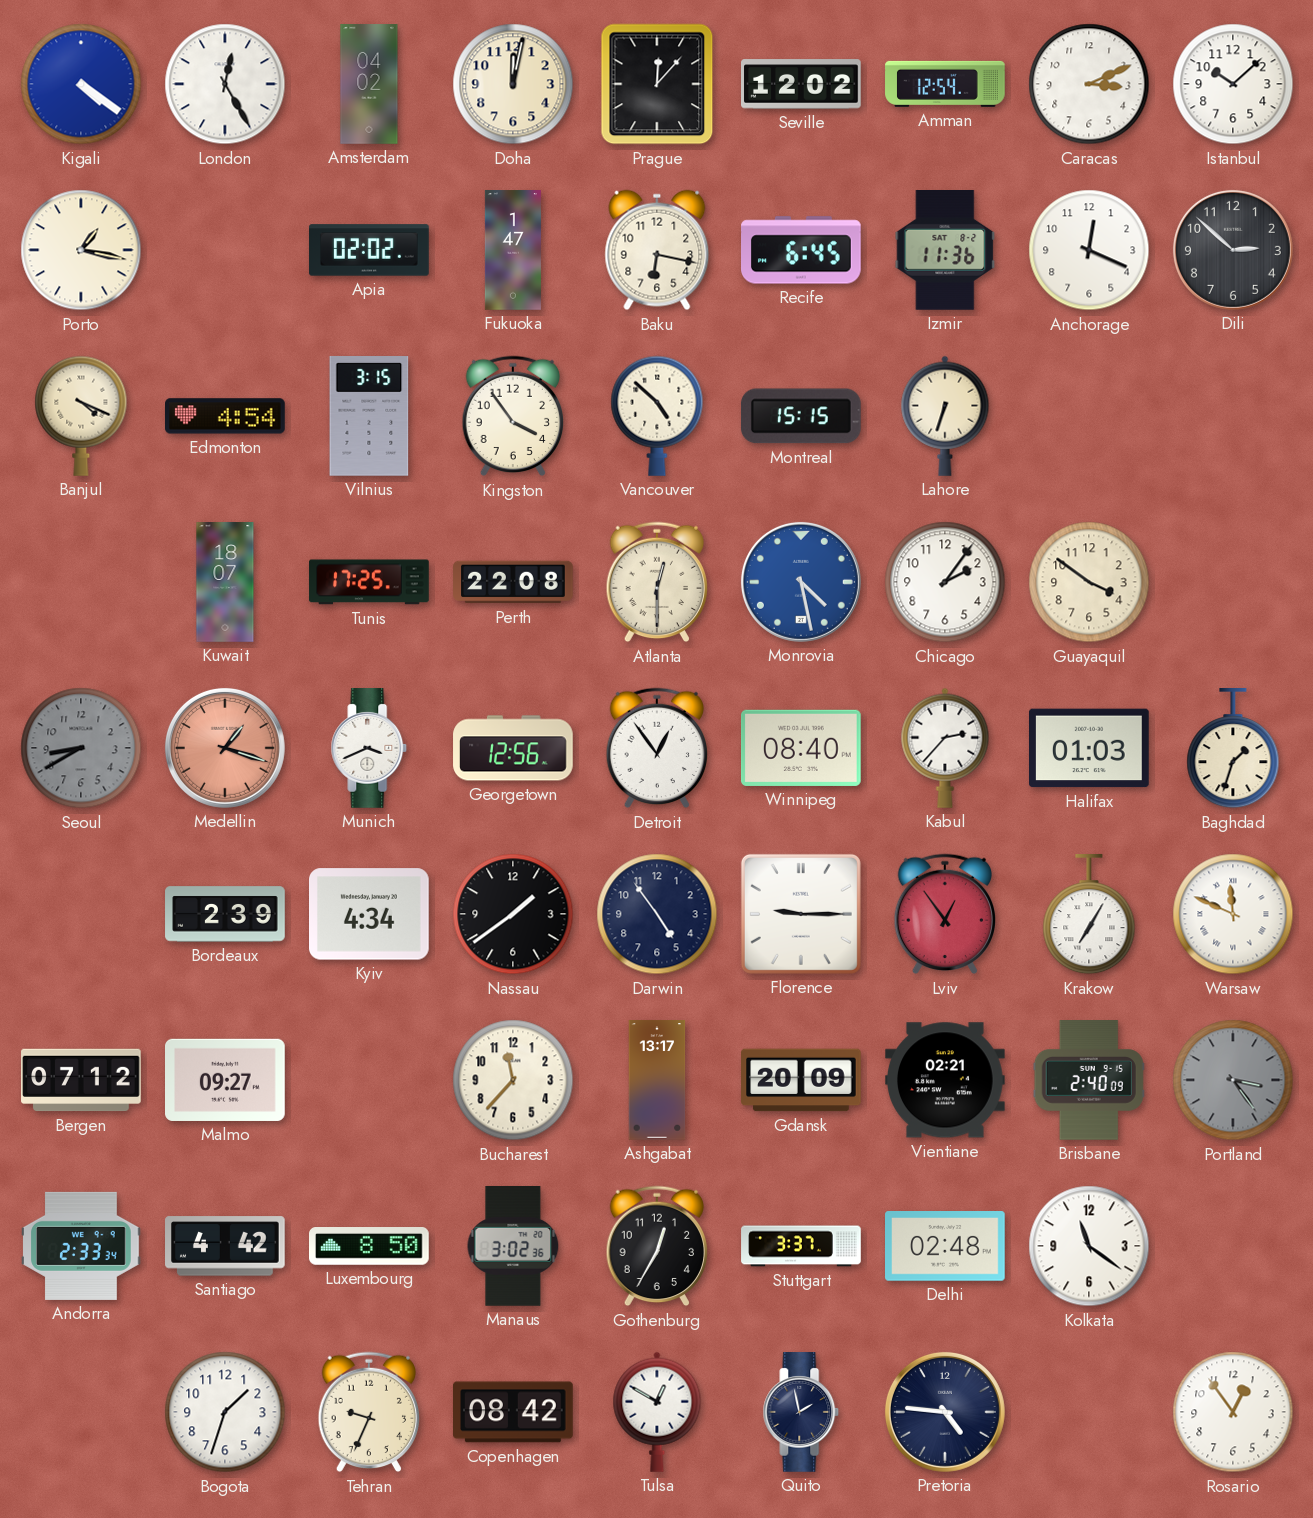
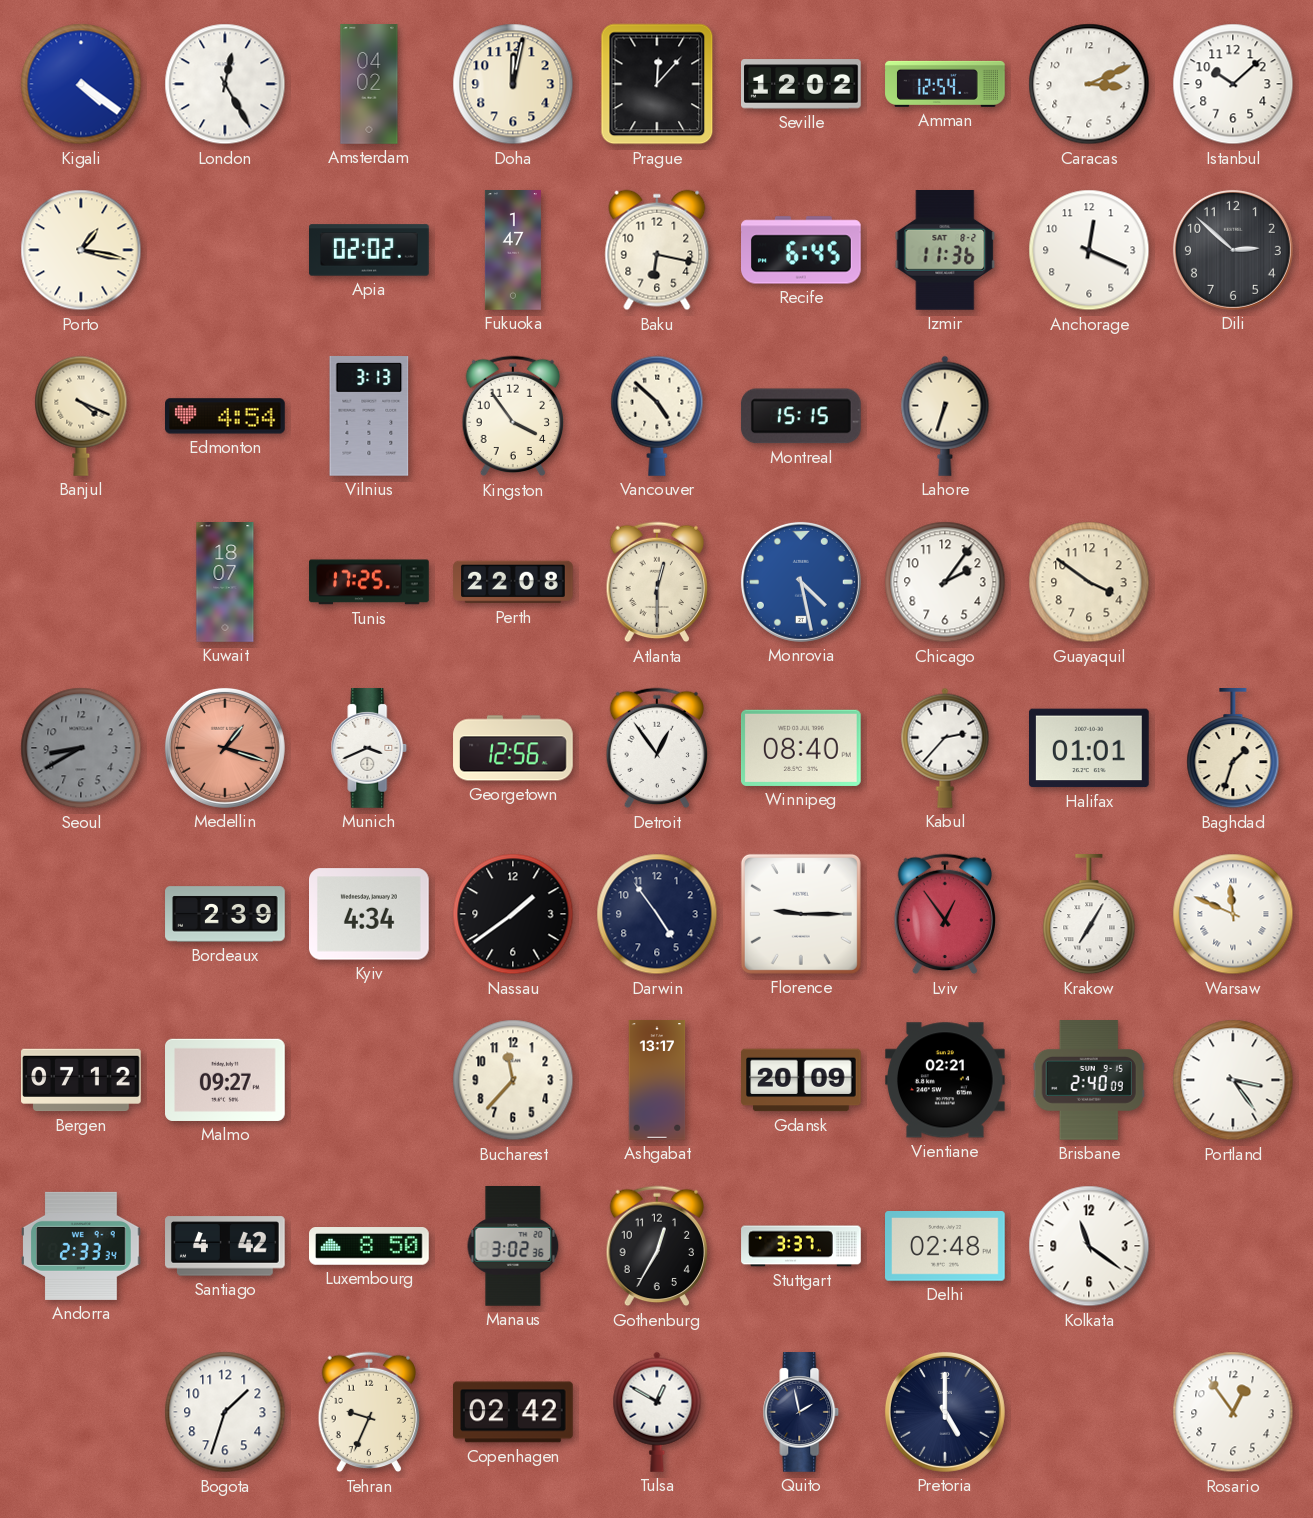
Vilnius: 3:15 -> 3:13
Halifax: 01:03 -> 01:01
Portland dial: grey -> white
Copenhagen: 08:42 -> 02:42
Pretoria: 4:46 -> 5:00
